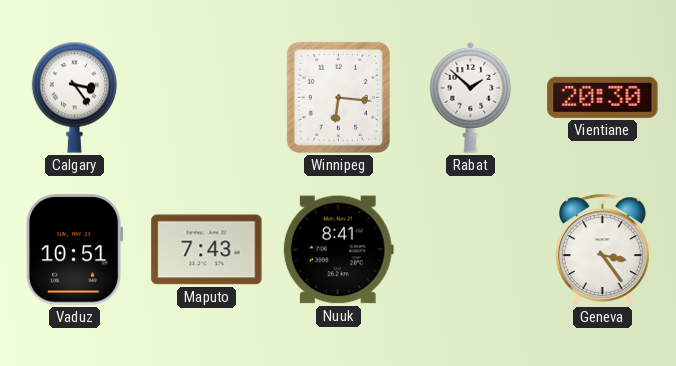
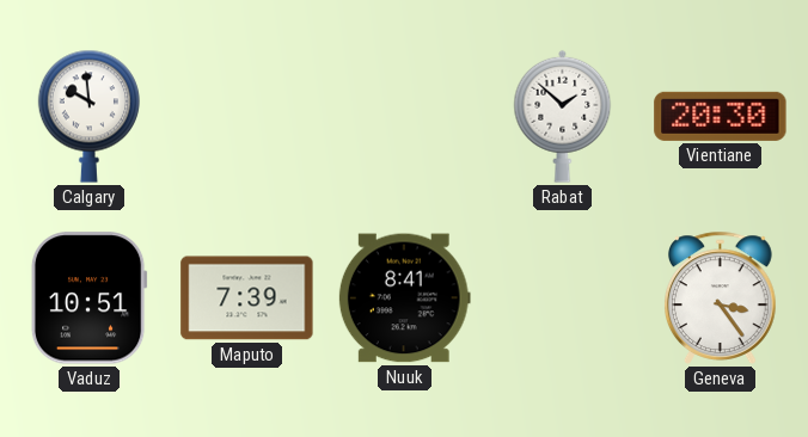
Calgary: 3:24 -> 9:59
Winnipeg: 6:16 -> none
Maputo: 7:43 -> 7:39
